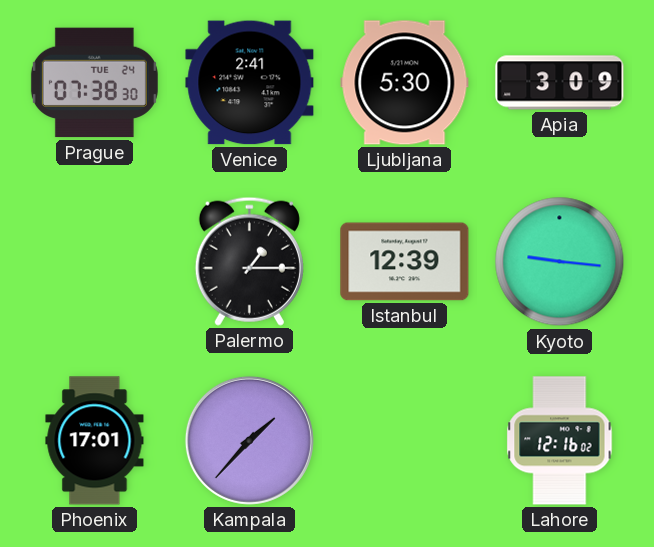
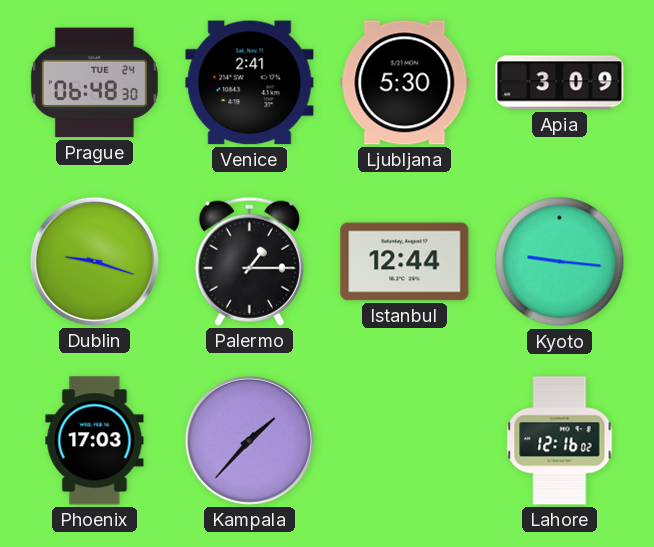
Prague: 07:38 -> 06:48
Dublin: none -> 9:18
Istanbul: 12:39 -> 12:44
Phoenix: 17:01 -> 17:03
